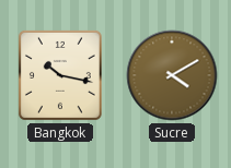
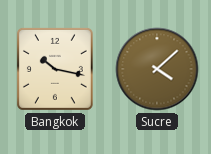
Sucre: 4:10 -> 4:08
